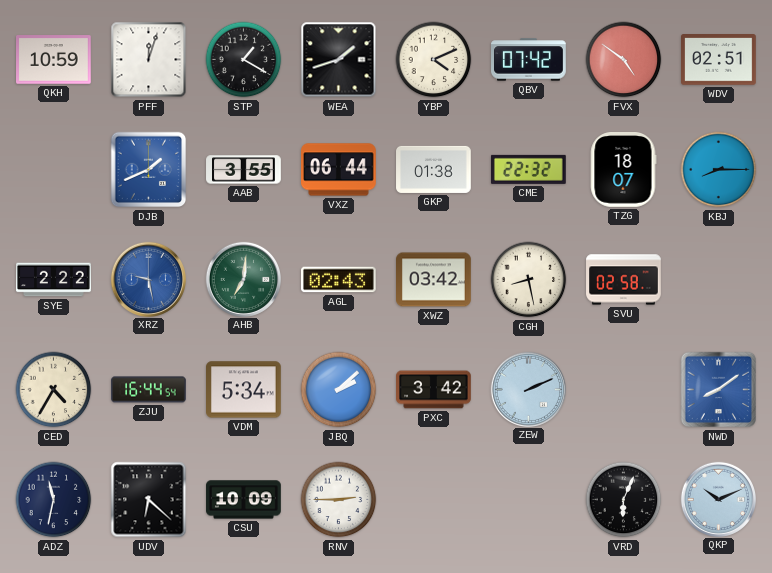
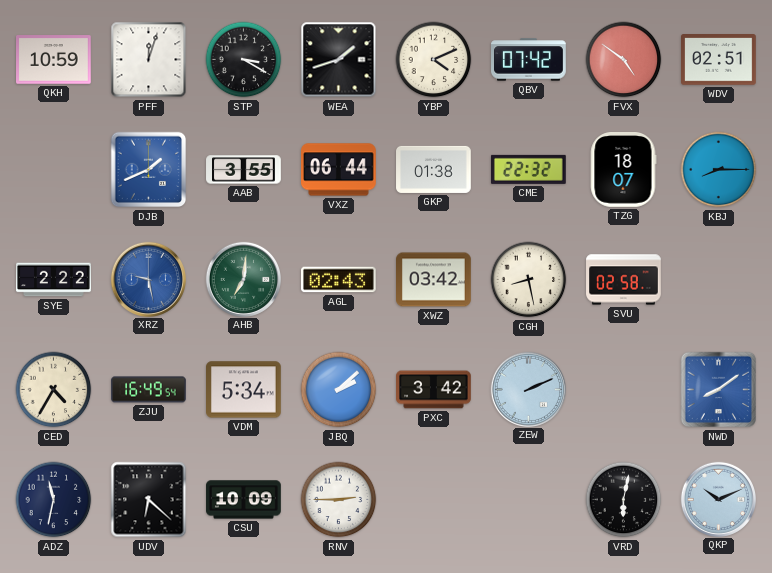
STP: 1:20 -> 3:20
ZJU: 16:44 -> 16:49
VRD: 6:04 -> 6:02
